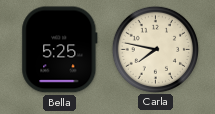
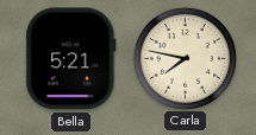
Bella: 5:25 -> 5:21
